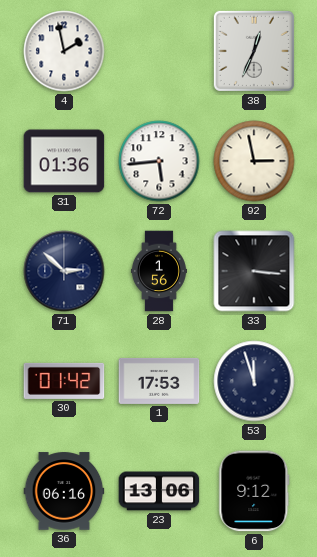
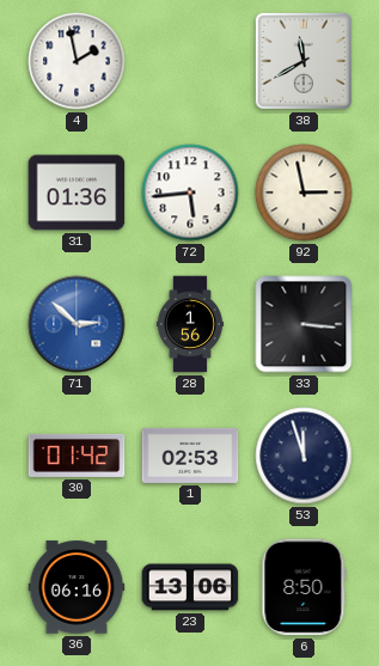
38: 12:34 -> 11:40
71 dial: navy -> blue
1: 17:53 -> 02:53
6: 9:12 -> 8:50
